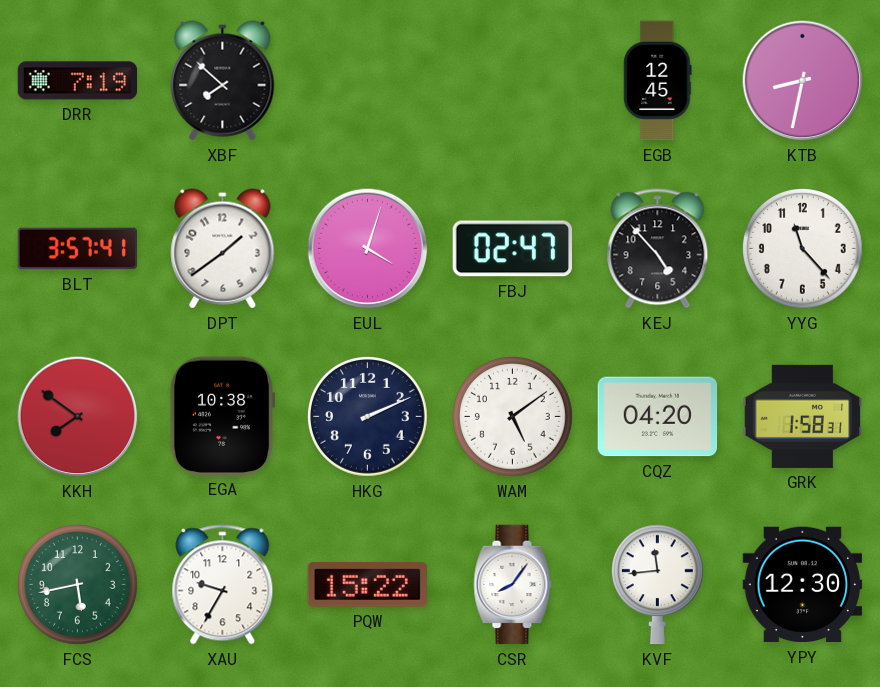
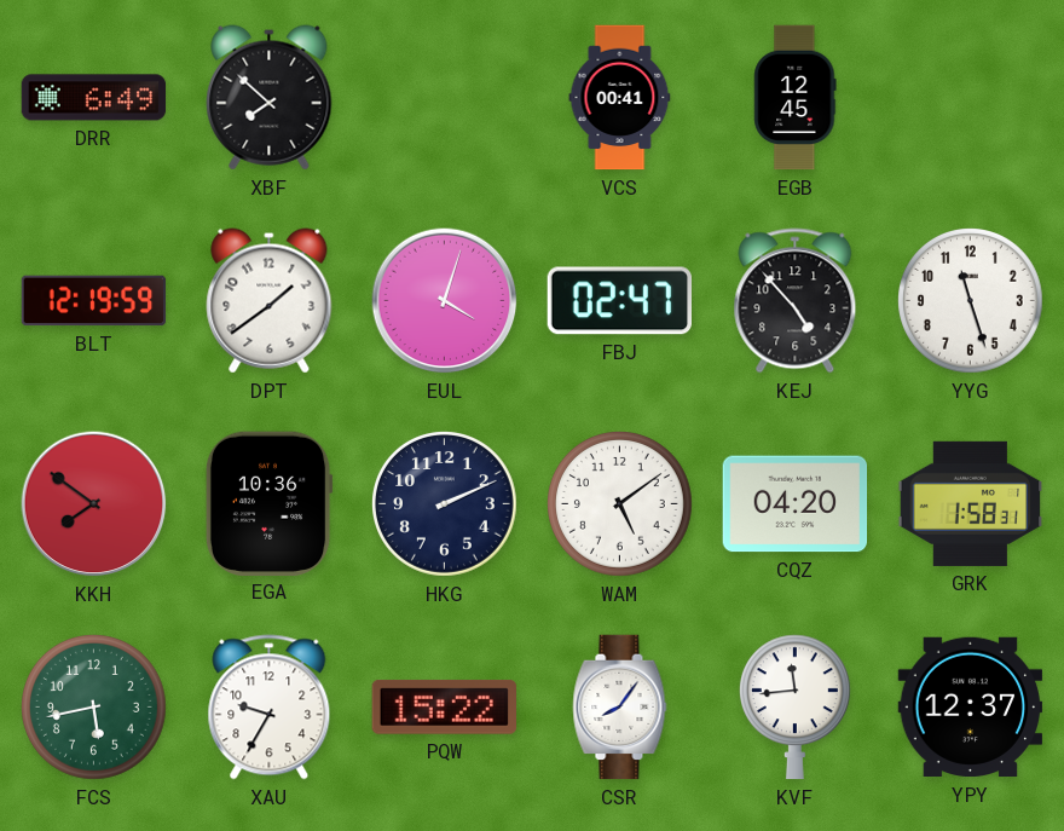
DRR: 7:19 -> 6:49
VCS: none -> 00:41
KTB: 8:32 -> none
BLT: 3:57 -> 12:19
YYG: 11:23 -> 11:27
EGA: 10:38 -> 10:36
YPY: 12:30 -> 12:37
